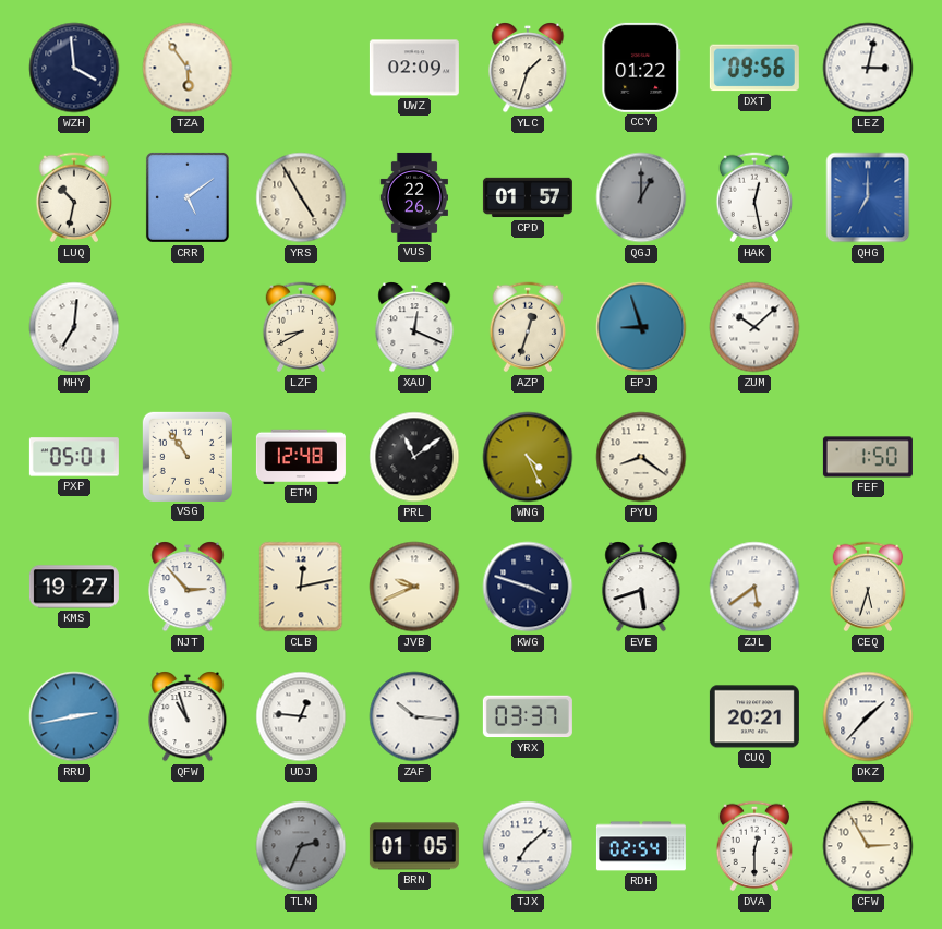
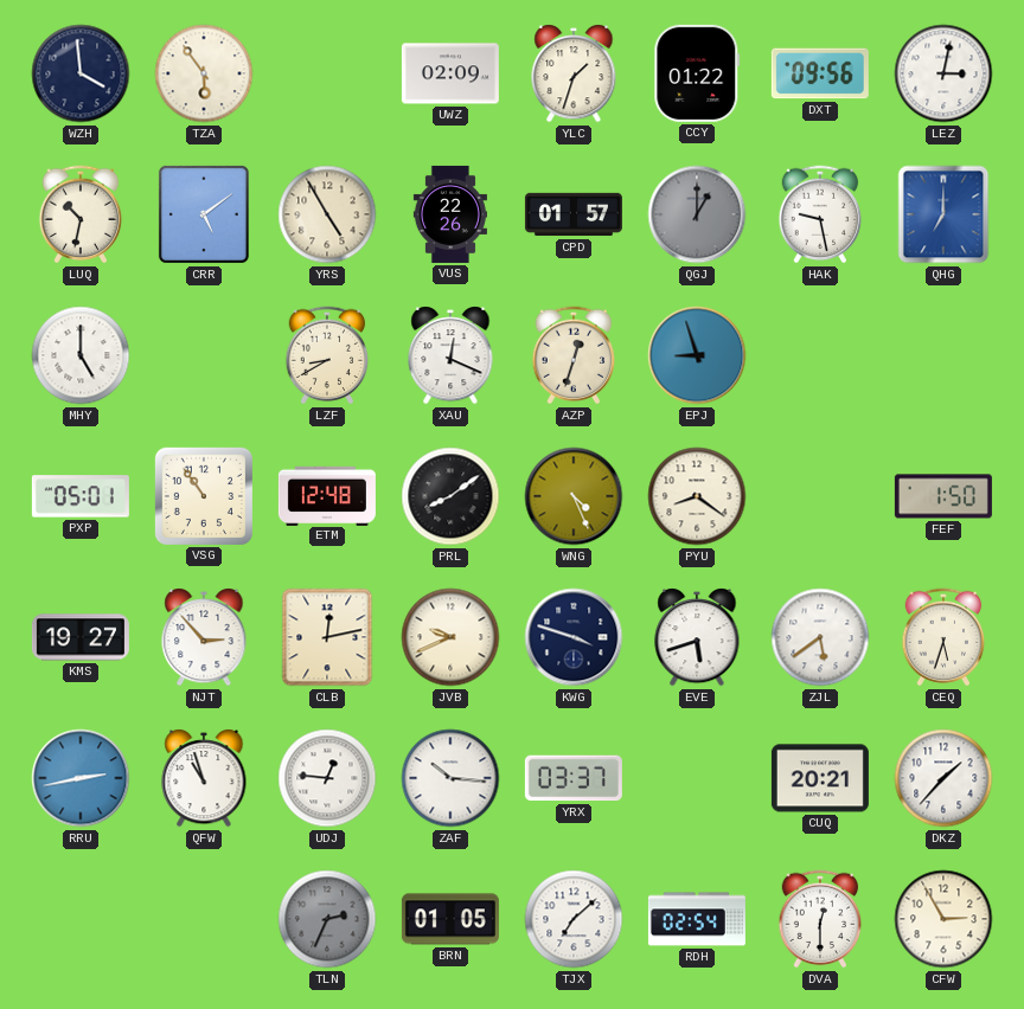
HAK: 12:28 -> 9:28
MHY: 7:01 -> 5:00
ZUM: 10:08 -> none
PRL: 11:09 -> 8:09
